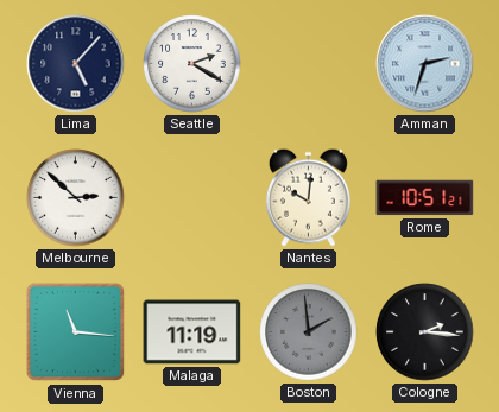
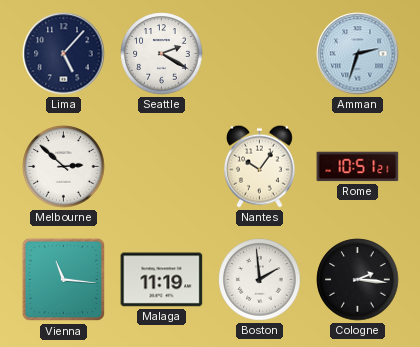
Nantes: 10:01 -> 10:06
Boston dial: grey -> white
